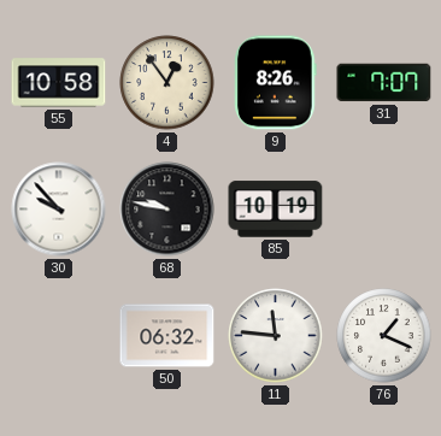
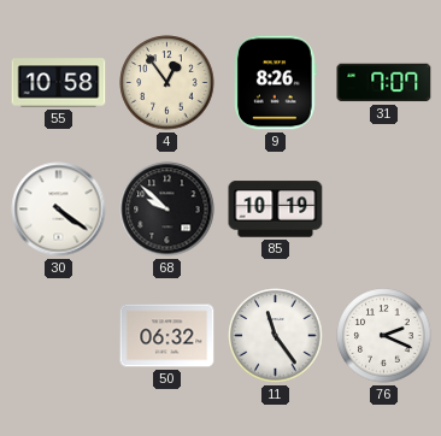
30: 9:53 -> 4:21
68: 9:47 -> 9:52
11: 11:46 -> 11:24
76: 1:19 -> 2:19
